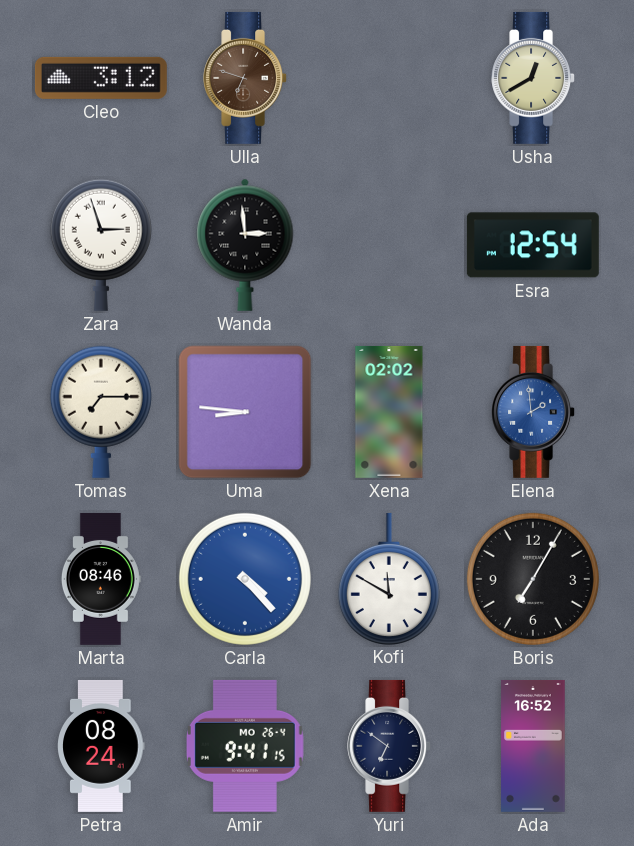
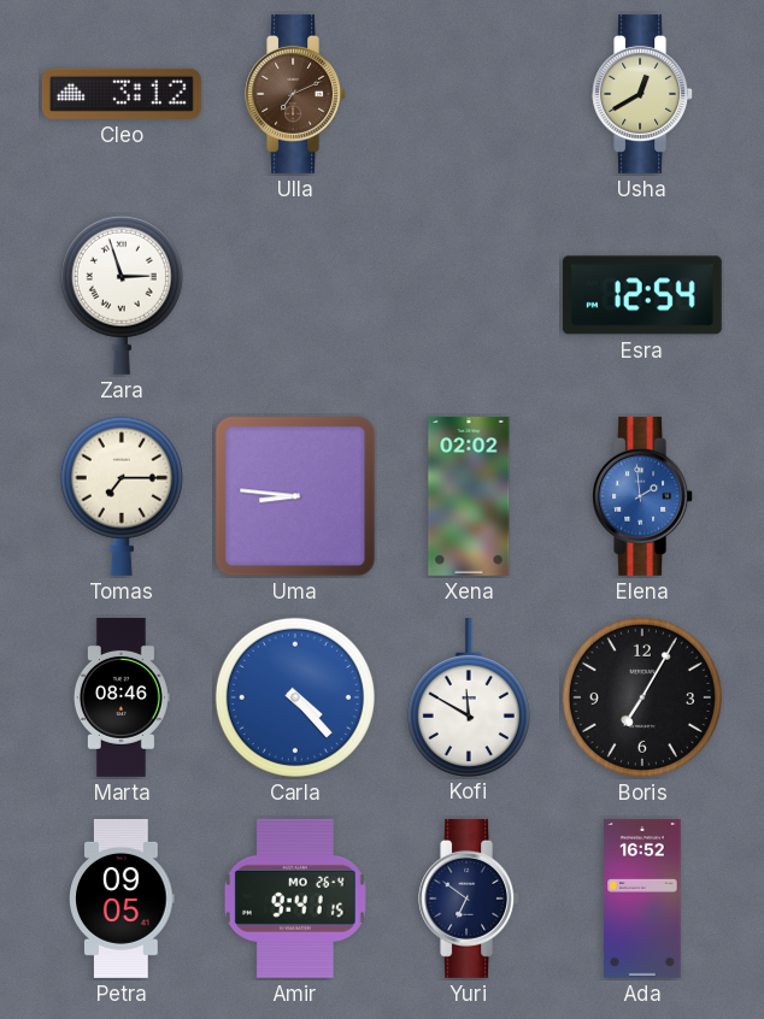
Ulla: 6:48 -> 7:11
Wanda: 2:59 -> none
Petra: 08:24 -> 09:05
